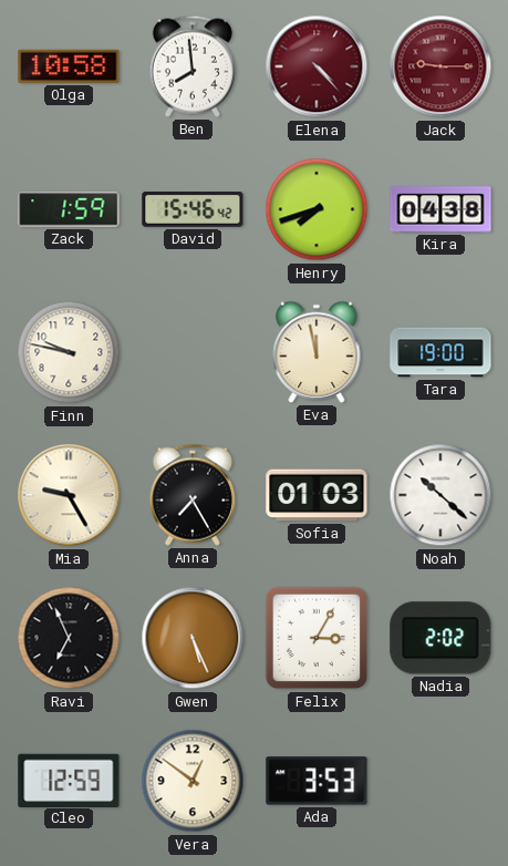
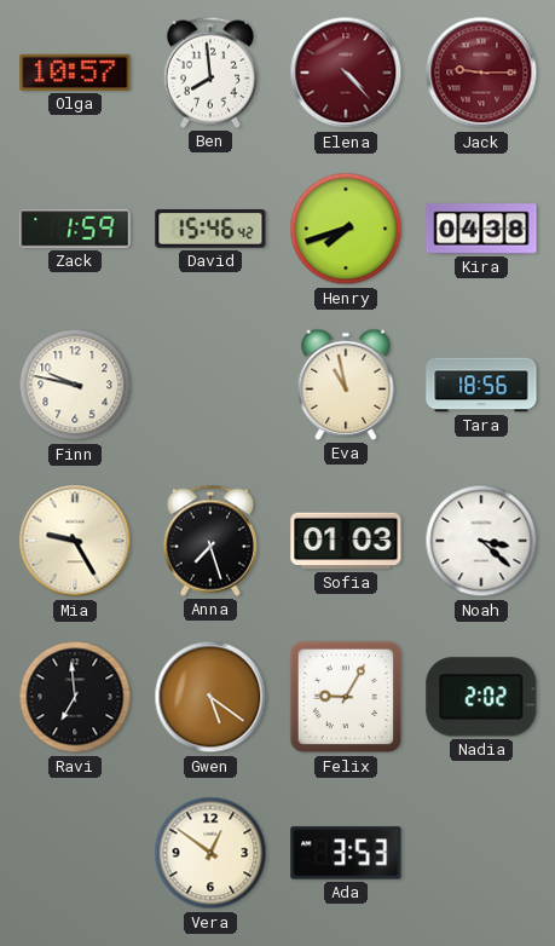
Olga: 10:58 -> 10:57
Eva: 11:58 -> 10:58
Tara: 19:00 -> 18:56
Anna: 7:25 -> 7:27
Noah: 10:22 -> 3:22
Ravi: 6:56 -> 6:59
Gwen: 5:26 -> 5:21
Felix: 3:05 -> 9:05
Cleo: 12:59 -> none
